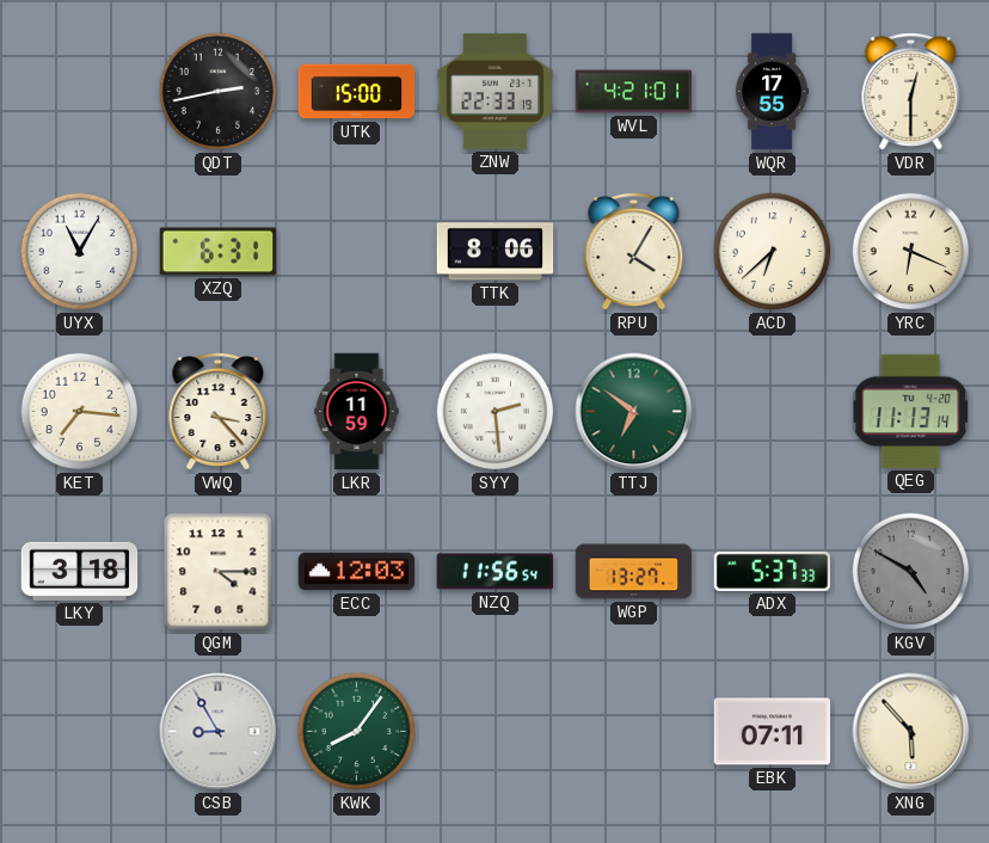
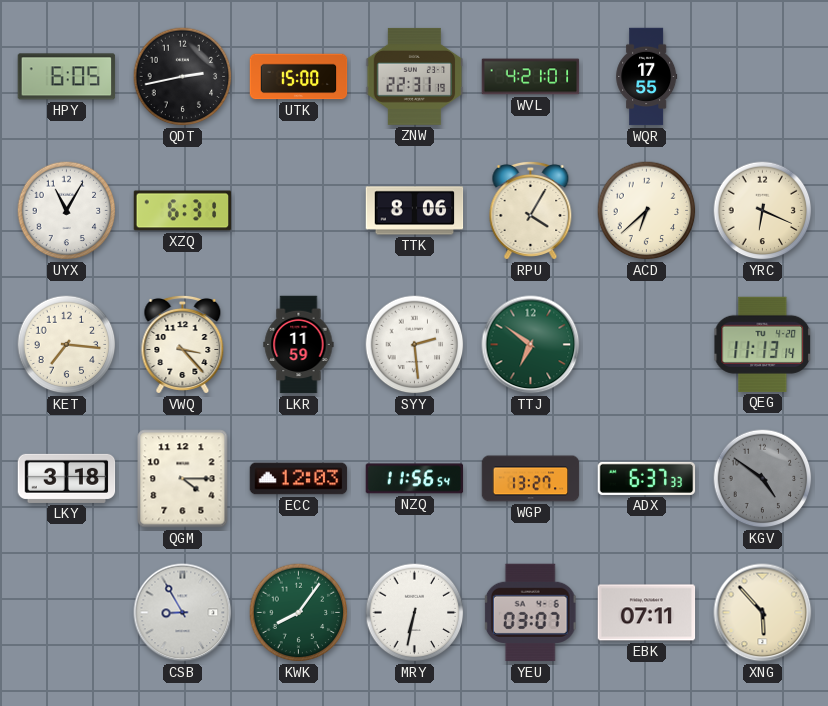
HPY: none -> 6:05
ZNW: 22:33 -> 22:31
VDR: 12:30 -> none
ADX: 5:37 -> 6:37
KGV: 4:50 -> 4:51
MRY: none -> 6:32
YEU: none -> 03:07
